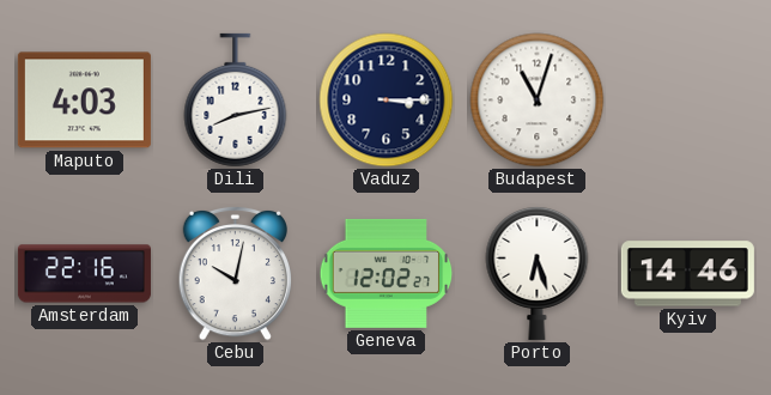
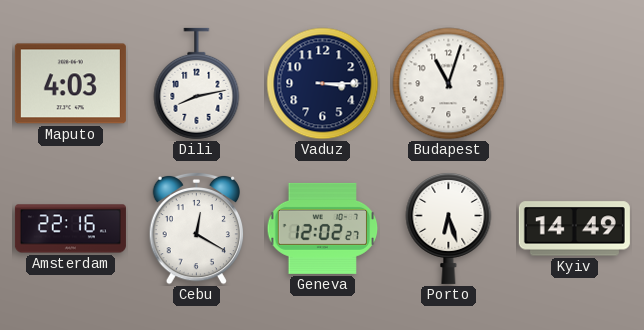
Cebu: 10:02 -> 12:20
Kyiv: 14:46 -> 14:49
